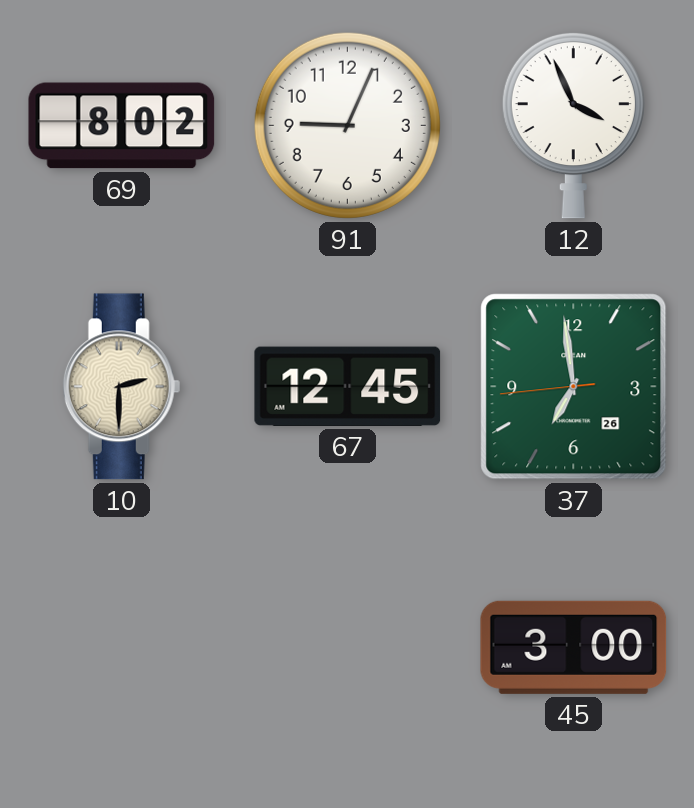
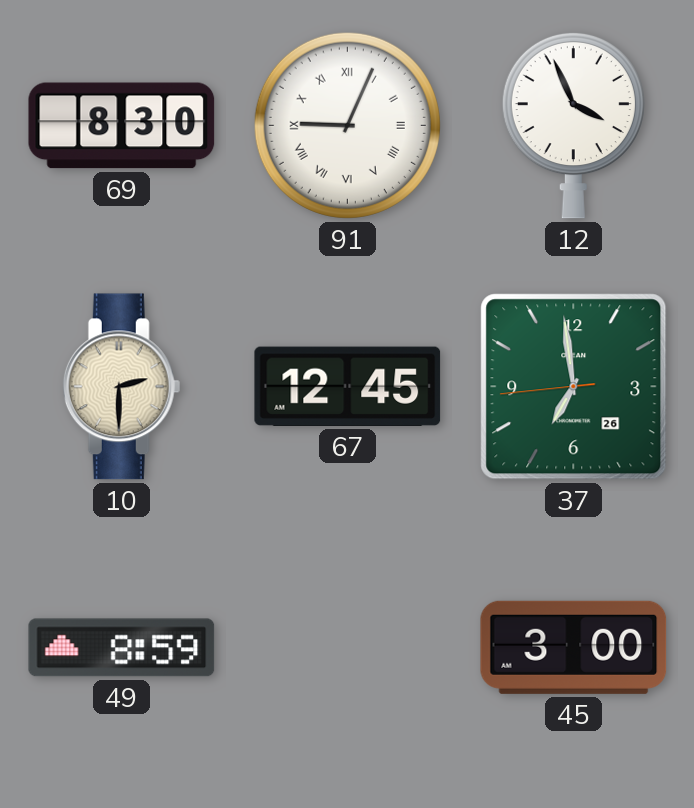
69: 8:02 -> 8:30
91 numerals: Arabic -> Roman
49: none -> 8:59
